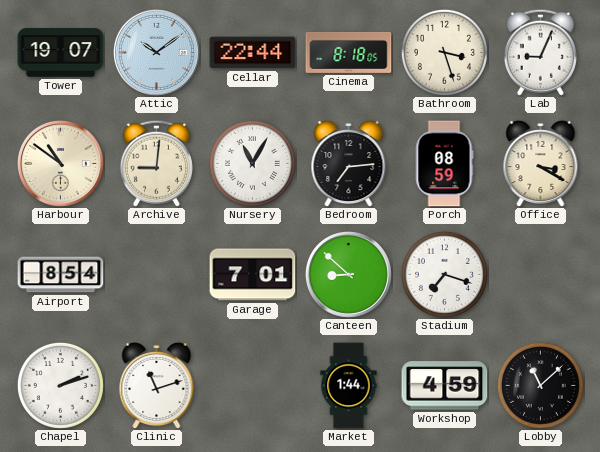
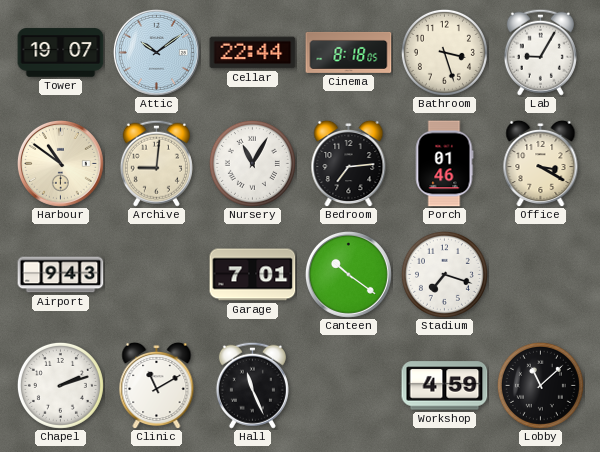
Lab: 9:04 -> 9:05
Porch: 08:59 -> 01:46
Airport: 8:54 -> 9:43
Canteen: 8:52 -> 10:21
Clinic: 11:12 -> 11:10
Hall: none -> 11:26
Market: 1:44 -> none
